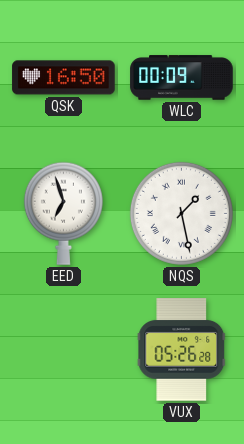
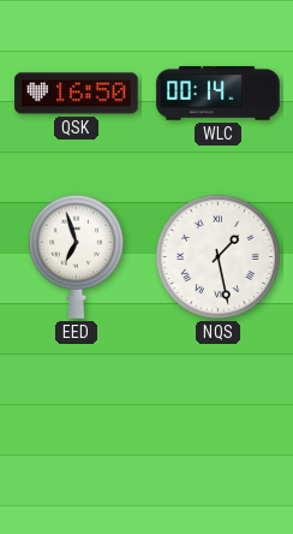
WLC: 00:09 -> 00:14
VUX: 05:26 -> none
